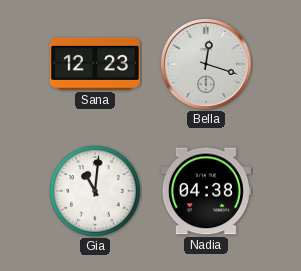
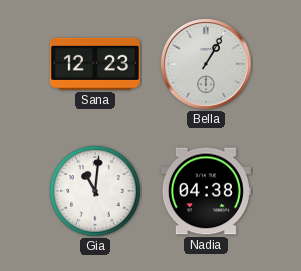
Bella: 12:18 -> 1:05
